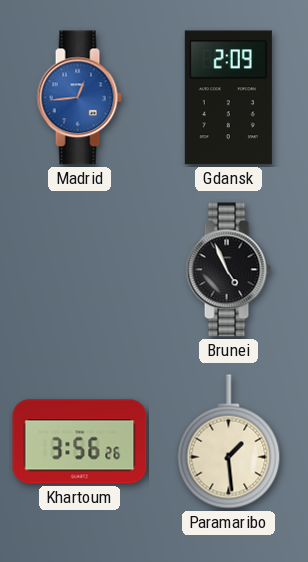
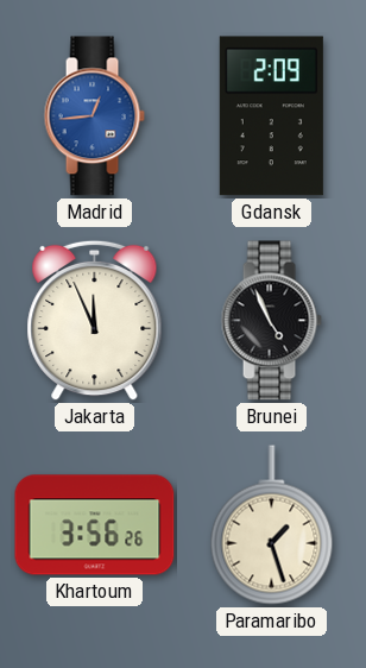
Jakarta: none -> 11:56
Paramaribo: 1:29 -> 1:27
